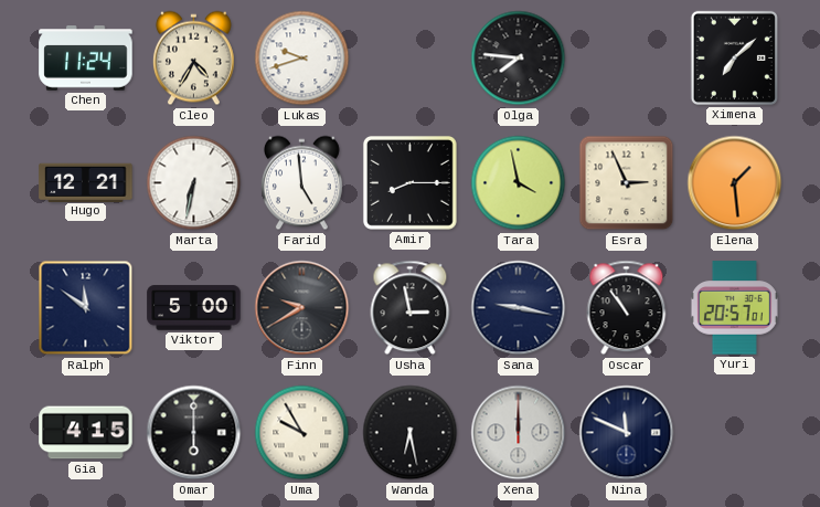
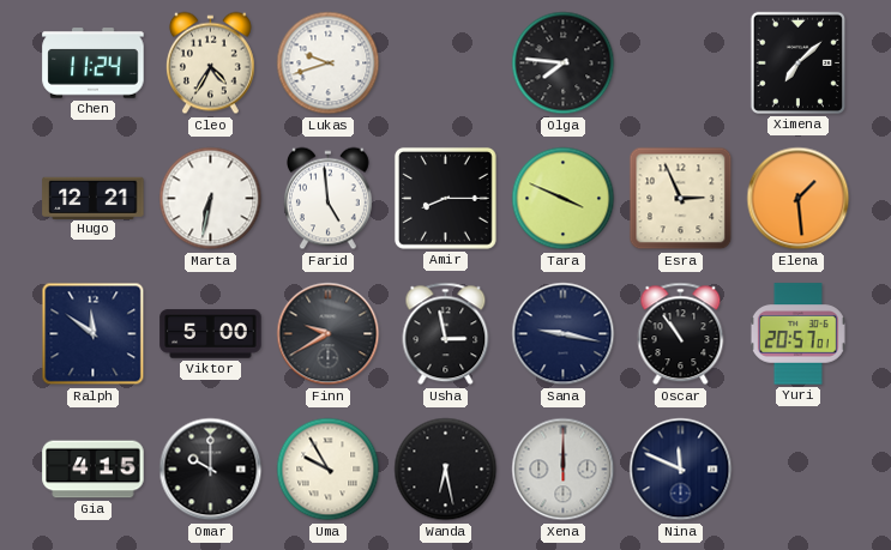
Tara: 3:58 -> 3:49
Omar: 6:00 -> 10:00
